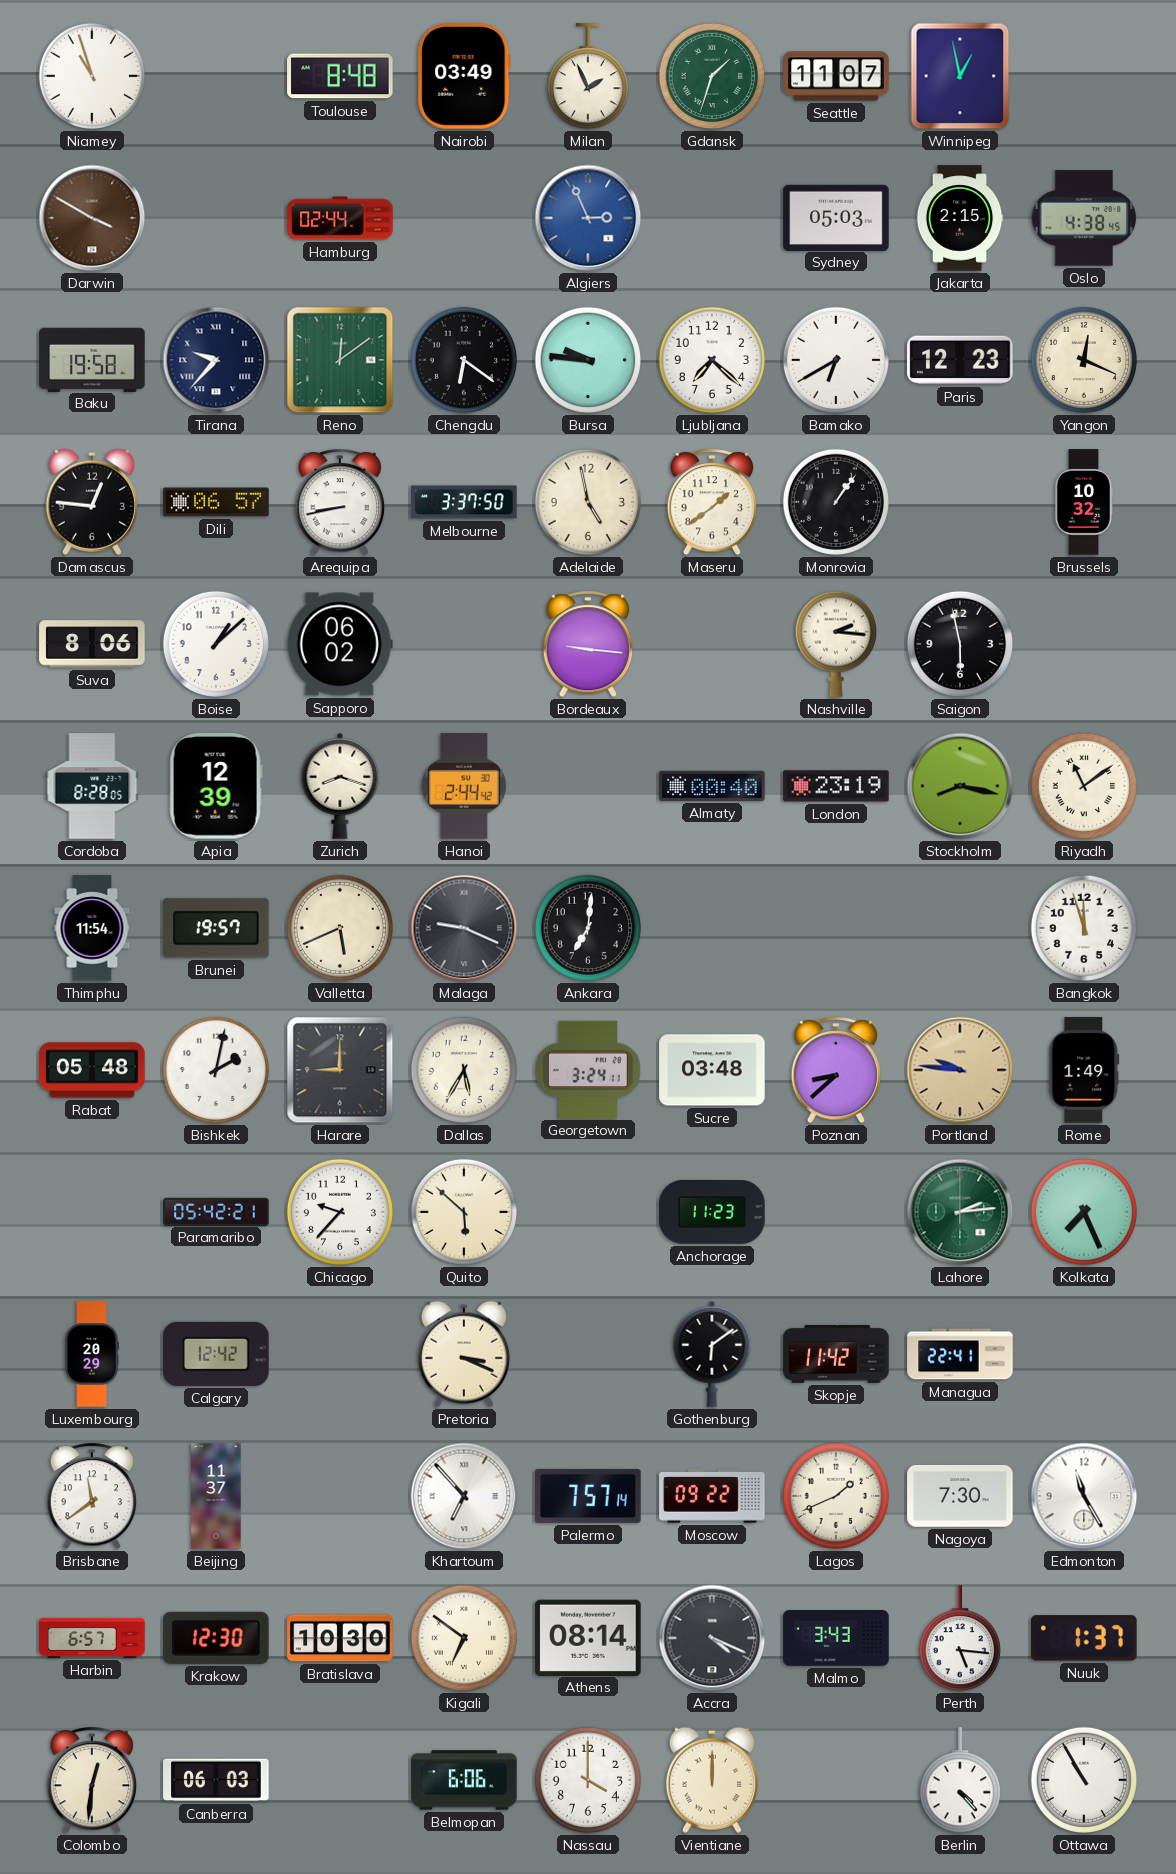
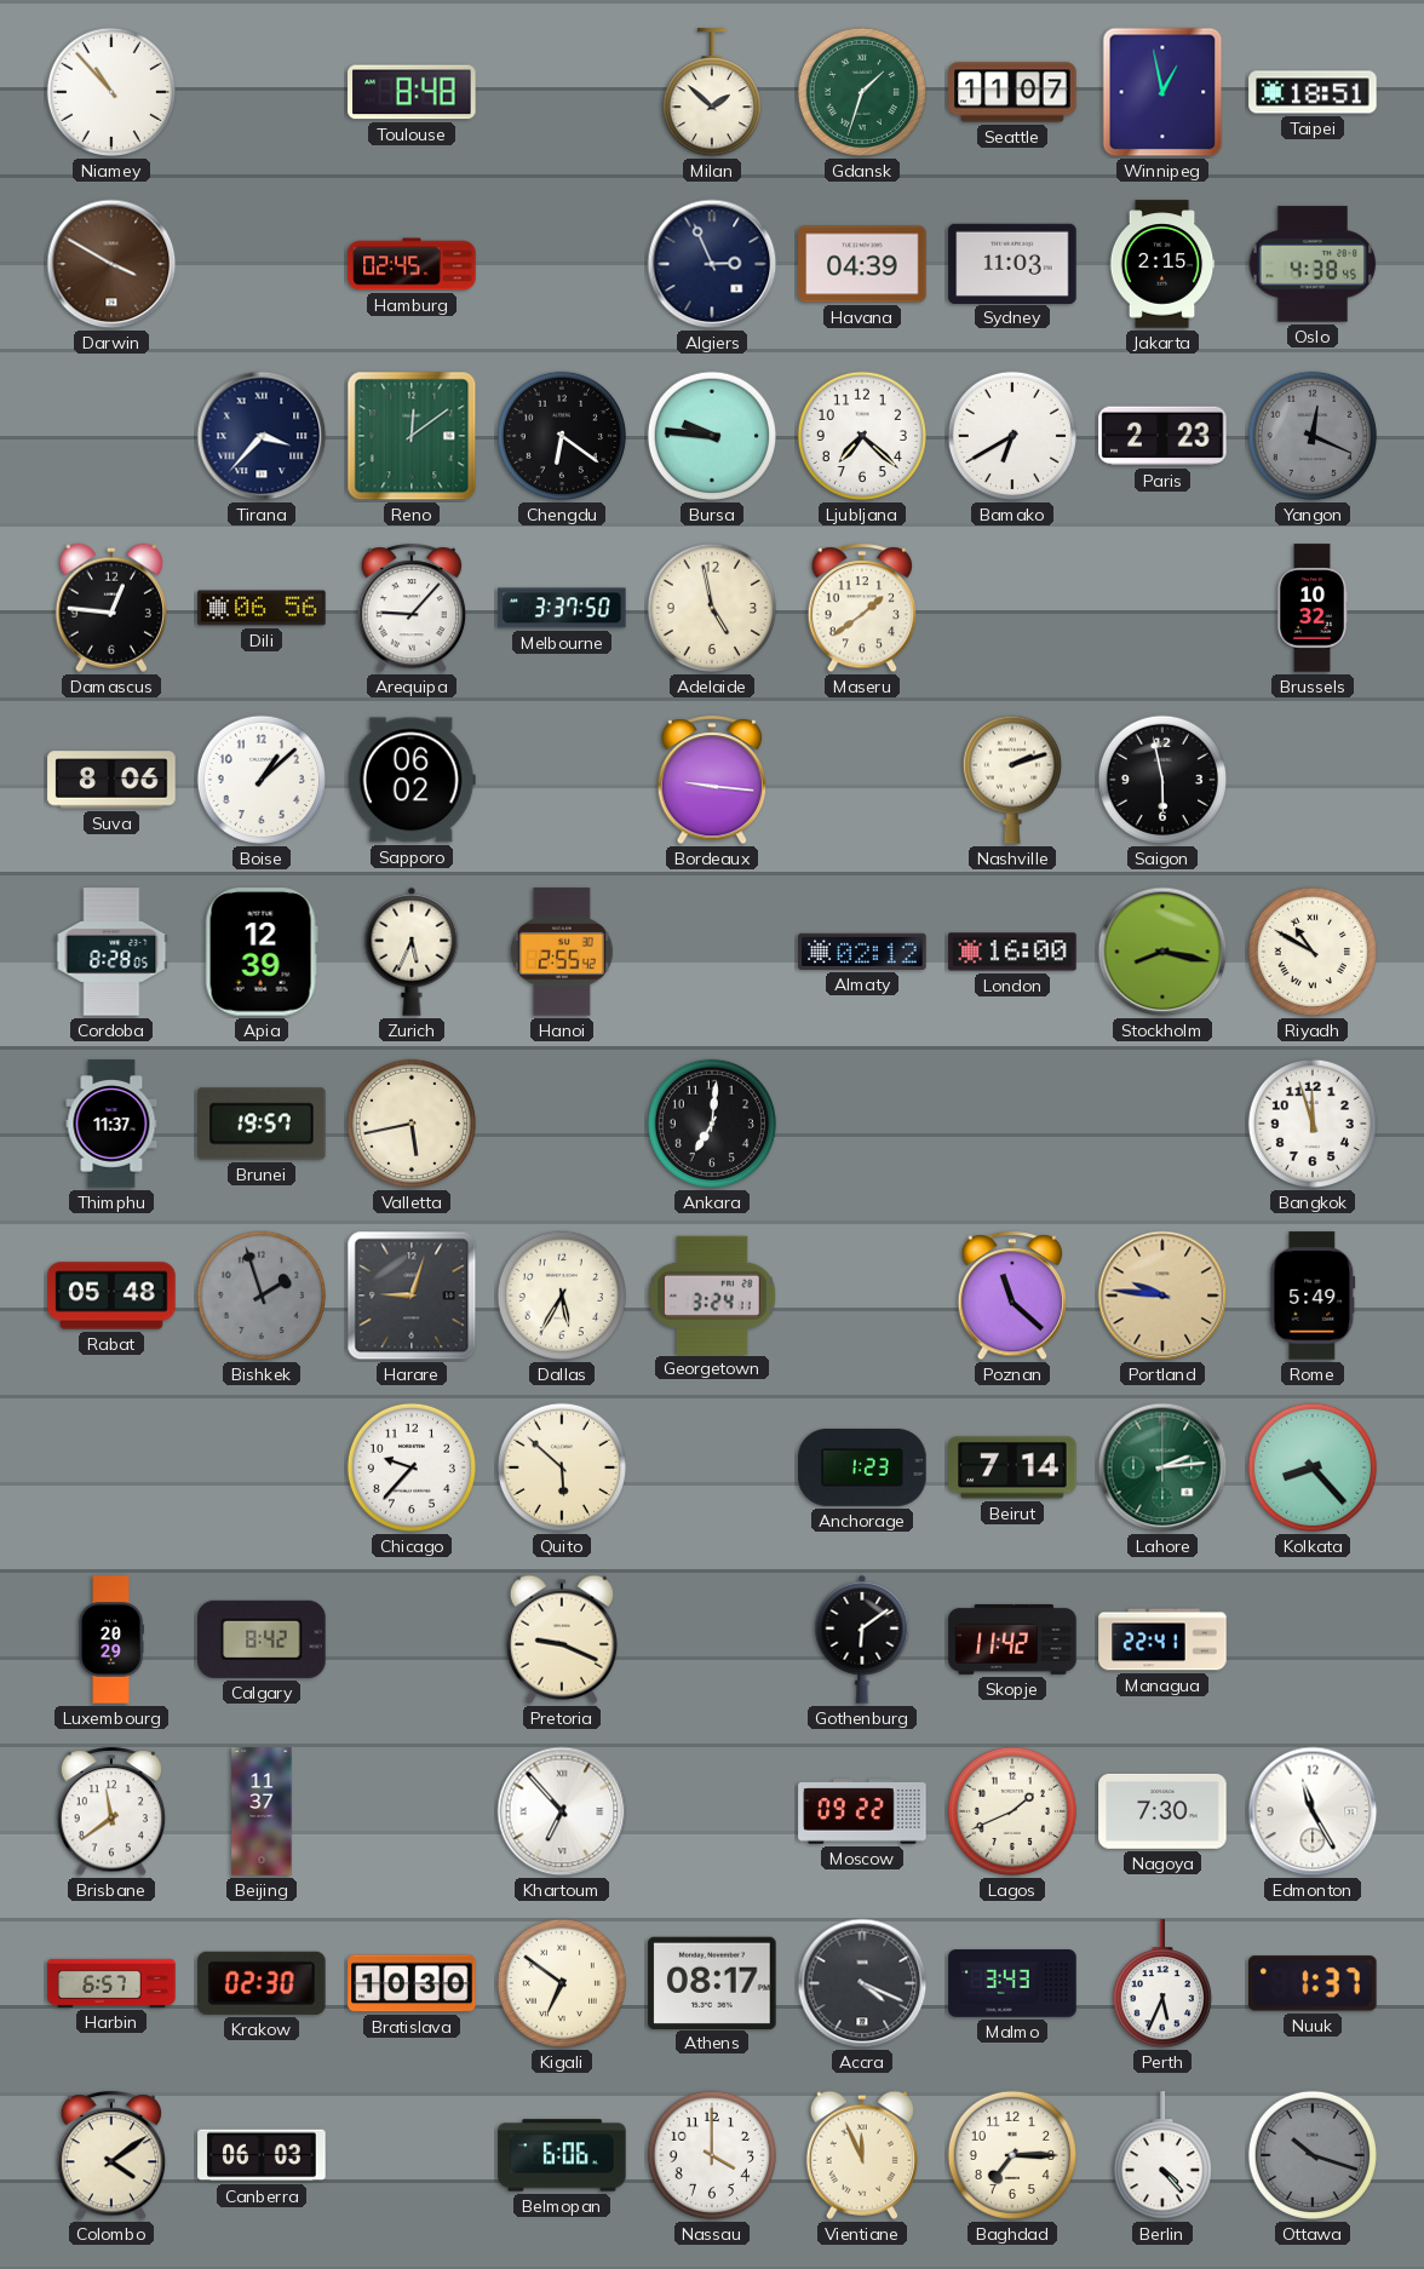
Niamey: 10:57 -> 10:53
Nairobi: 03:49 -> none
Milan: 1:56 -> 1:52
Taipei: none -> 18:51
Hamburg: 02:44 -> 02:45
Algiers dial: blue -> navy
Havana: none -> 04:39
Sydney: 05:03 -> 11:03
Baku: 19:58 -> none
Tirana: 9:37 -> 3:37
Paris: 12:23 -> 2:23
Yangon dial: cream -> grey
Dili: 06:57 -> 06:56
Arequipa: 8:43 -> 9:07
Monrovia: 1:06 -> none
Nashville: 2:16 -> 2:12
Zurich: 8:18 -> 5:34
Hanoi: 2:44 -> 2:55
Almaty: 00:40 -> 02:12
London: 23:19 -> 16:00
Riyadh: 11:09 -> 10:50
Thimphu: 11:54 -> 11:37
Valletta: 5:41 -> 5:43
Malaga: 9:19 -> none
Bishkek: 2:02 -> 1:57
Bishkek dial: white -> grey
Harare: 9:00 -> 9:03
Sucre: 03:48 -> none
Poznan: 8:38 -> 11:22
Rome: 1:49 -> 5:49
Paramaribo: 05:42 -> none
Anchorage: 11:23 -> 1:23
Beirut: none -> 7:14
Kolkata: 7:26 -> 8:23
Calgary: 12:42 -> 8:42
Pretoria: 3:19 -> 9:19
Palermo: 7:57 -> none
Krakow: 12:30 -> 02:30
Athens: 08:14 -> 08:17
Perth: 5:16 -> 5:34
Colombo: 12:31 -> 4:09
Vientiane: 12:00 -> 11:56
Baghdad: none -> 7:15
Ottawa: 10:55 -> 10:18
Ottawa dial: white -> grey
